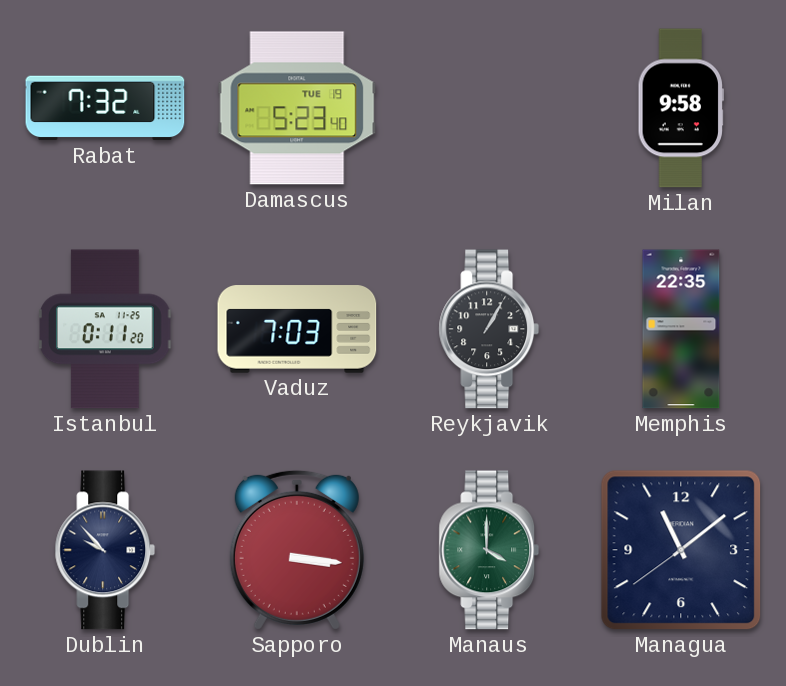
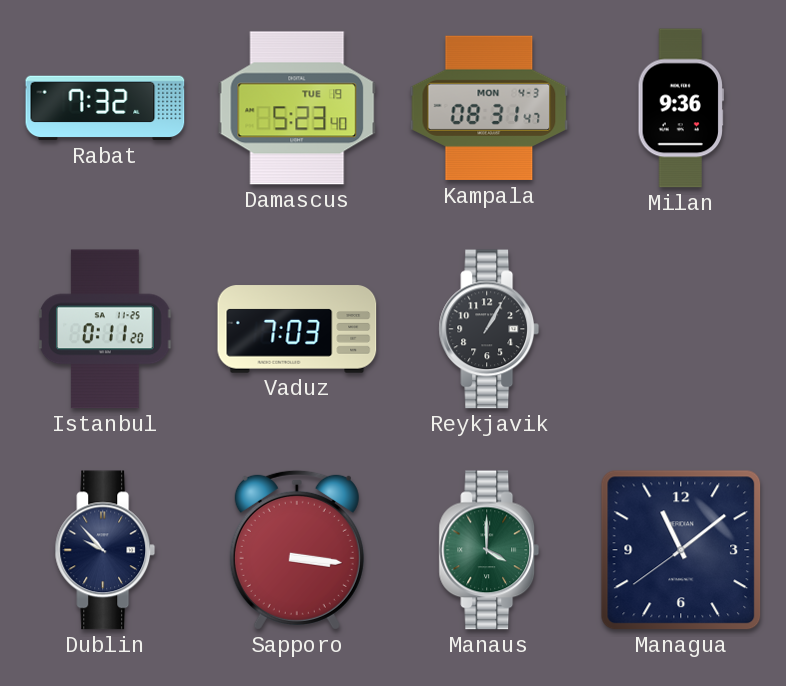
Kampala: none -> 08:31
Milan: 9:58 -> 9:36
Memphis: 22:35 -> none
